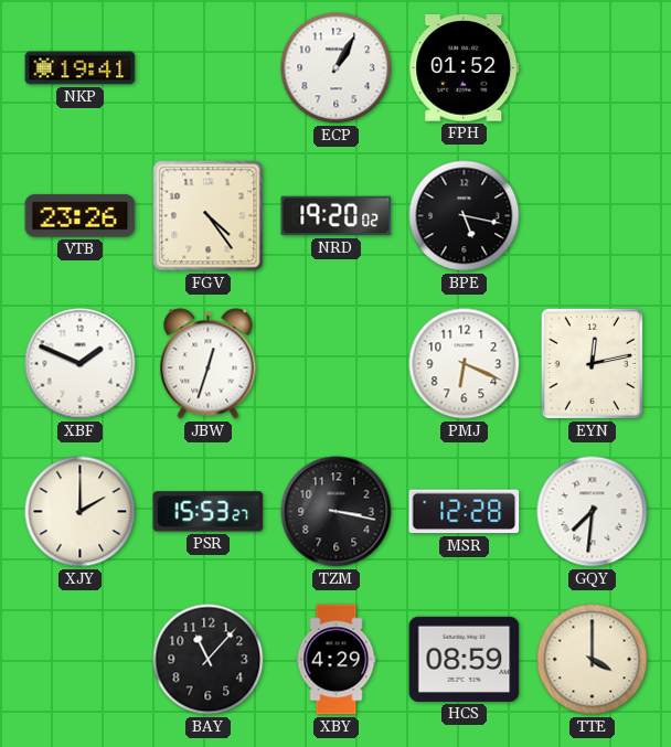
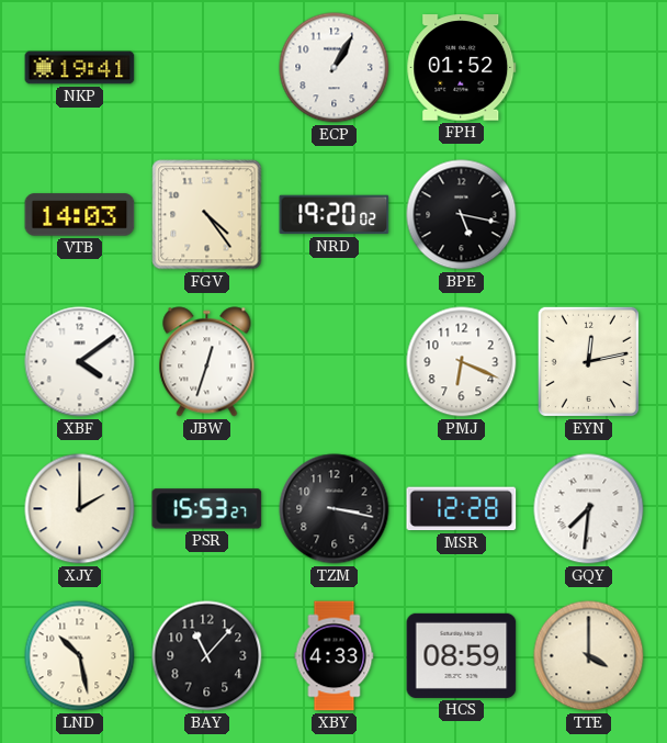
VTB: 23:26 -> 14:03
XBF: 1:49 -> 4:09
LND: none -> 10:28
XBY: 4:29 -> 4:33
